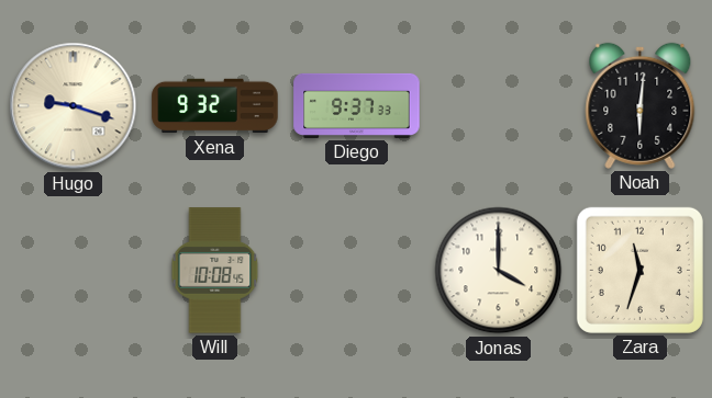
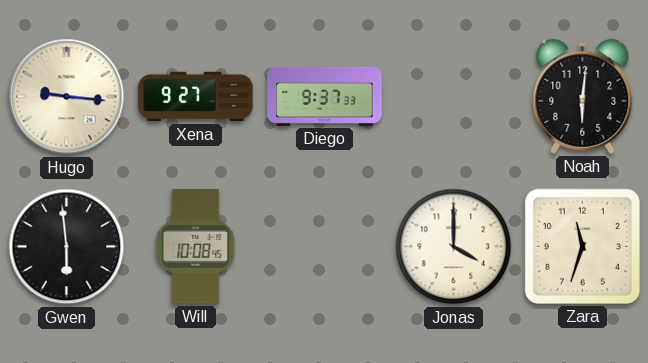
Hugo: 9:18 -> 9:16
Xena: 9:32 -> 9:27
Gwen: none -> 5:59
